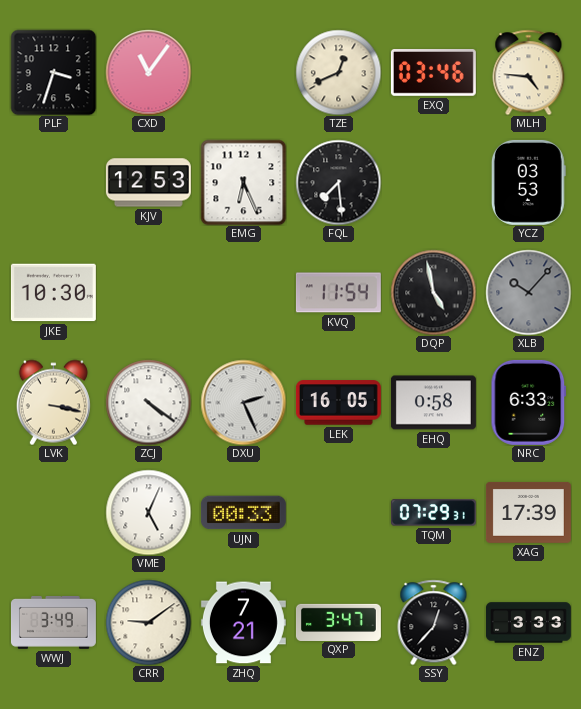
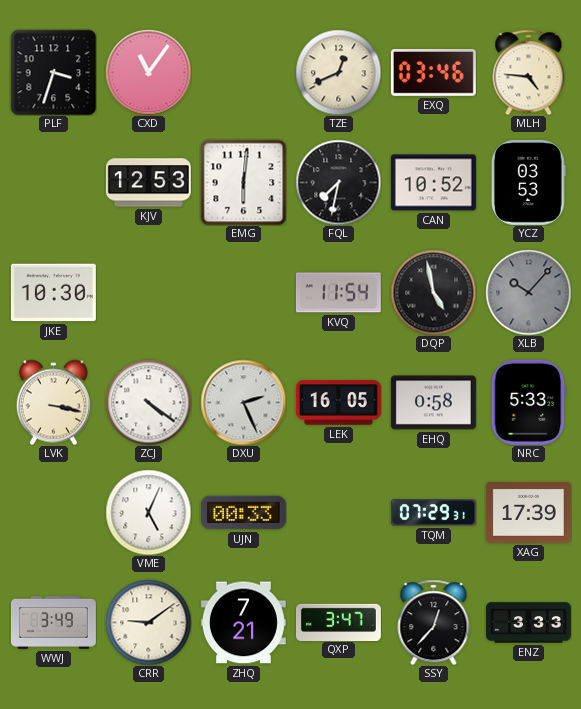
EMG: 6:26 -> 6:01
FQL: 7:29 -> 7:32
CAN: none -> 10:52
NRC: 6:33 -> 5:33
